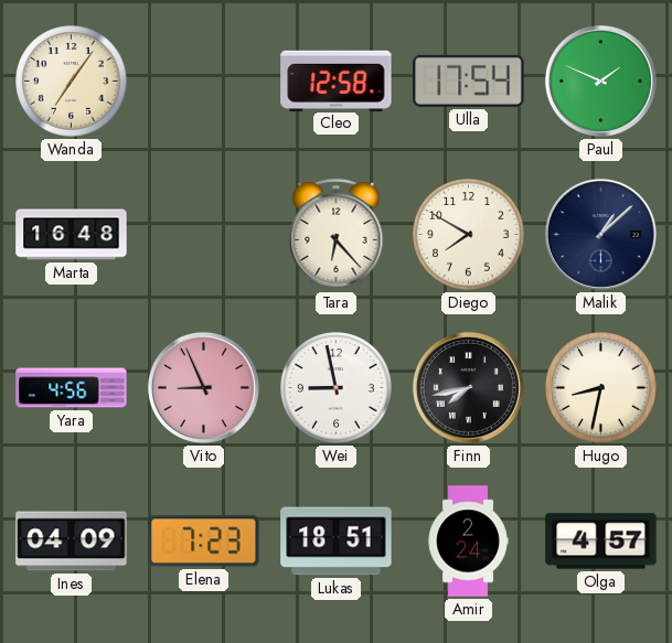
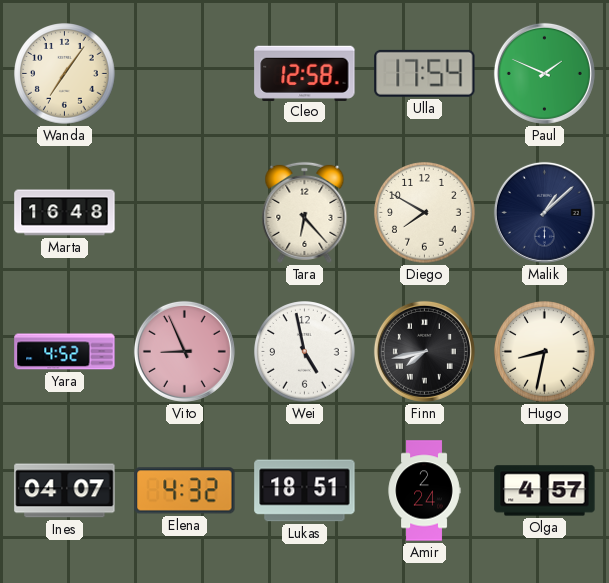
Yara: 4:56 -> 4:52
Wei: 8:58 -> 4:58
Ines: 04:09 -> 04:07
Elena: 7:23 -> 4:32
